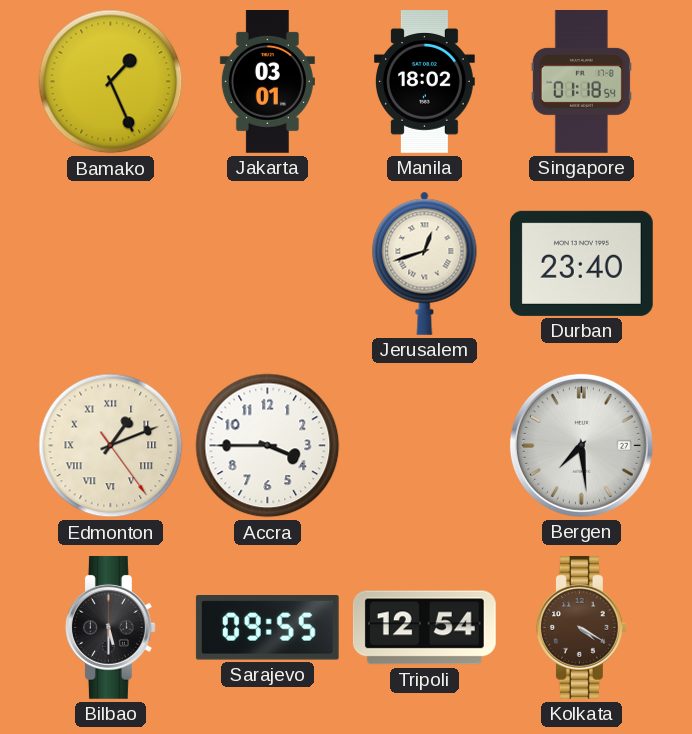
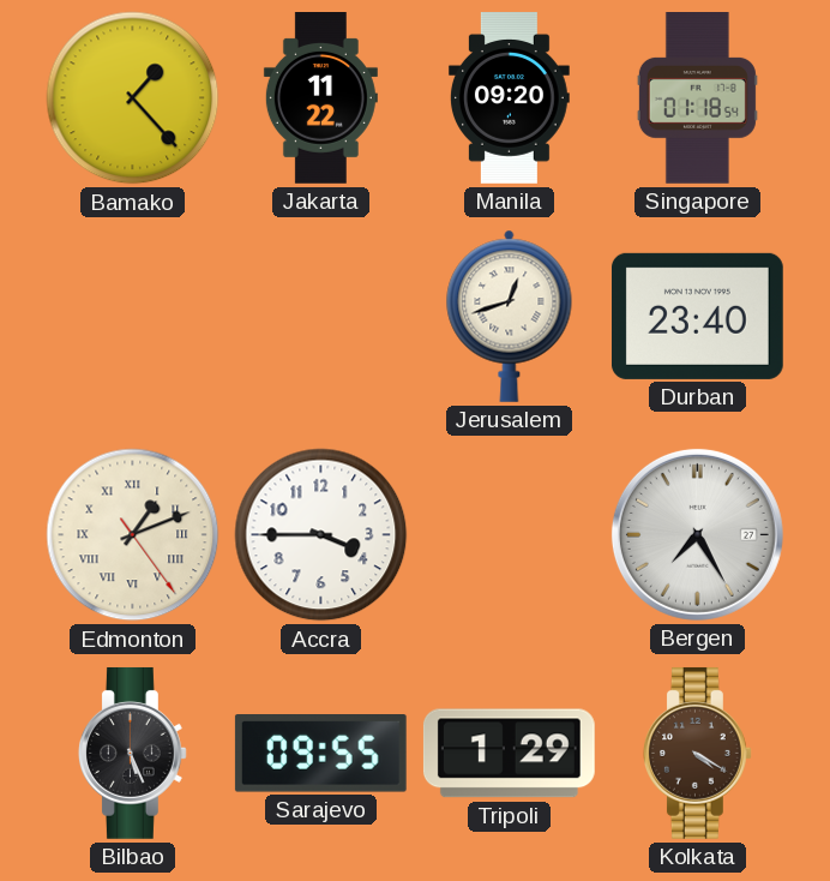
Bamako: 1:26 -> 1:23
Jakarta: 03:01 -> 11:22
Manila: 18:02 -> 09:20
Bergen: 7:29 -> 7:25
Bilbao: 5:30 -> 5:26
Tripoli: 12:54 -> 1:29
